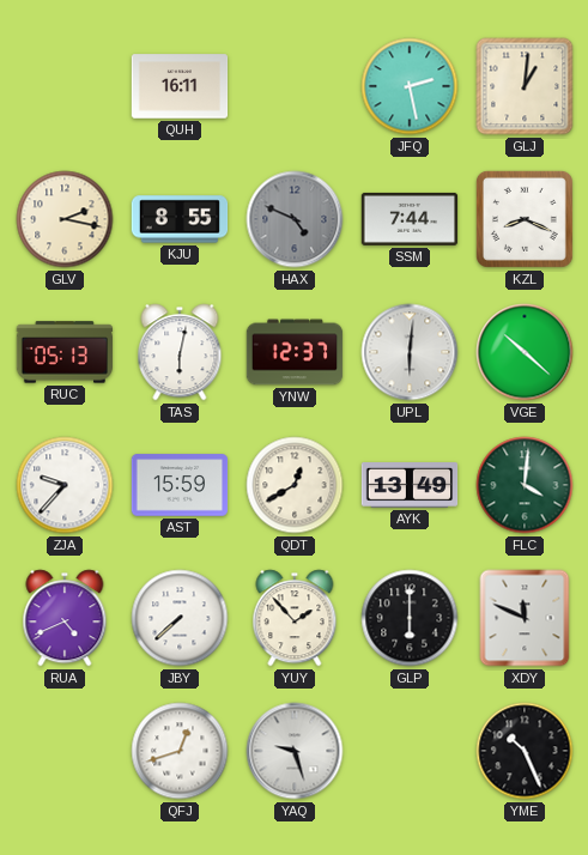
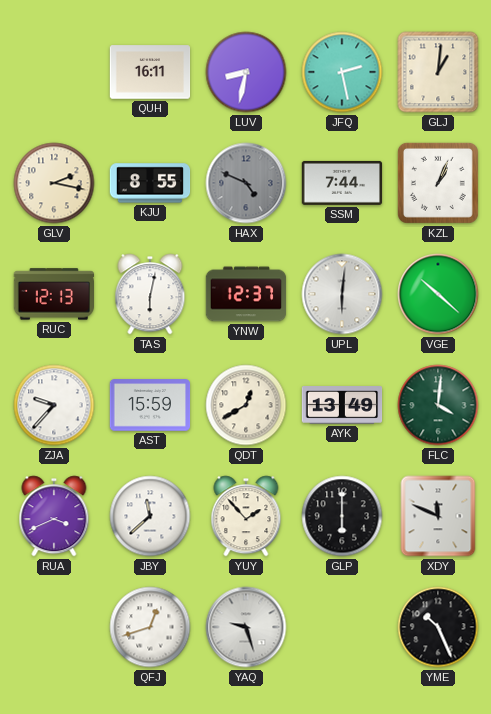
LUV: none -> 8:32
KZL: 8:19 -> 1:04
RUC: 05:13 -> 12:13
RUA: 4:41 -> 3:41
JBY: 7:38 -> 11:38
